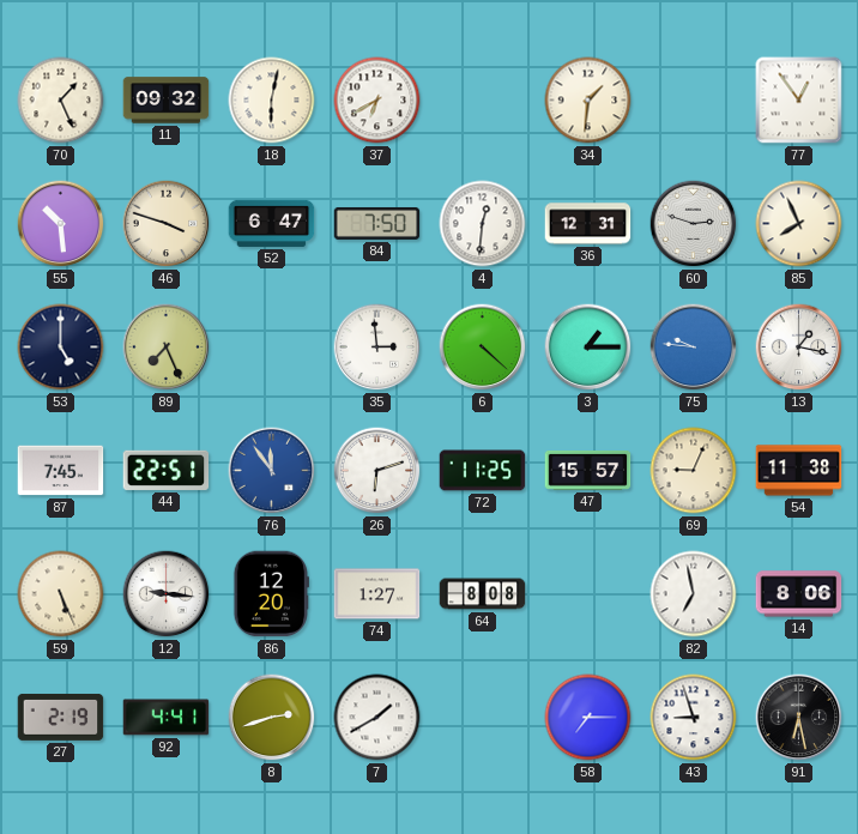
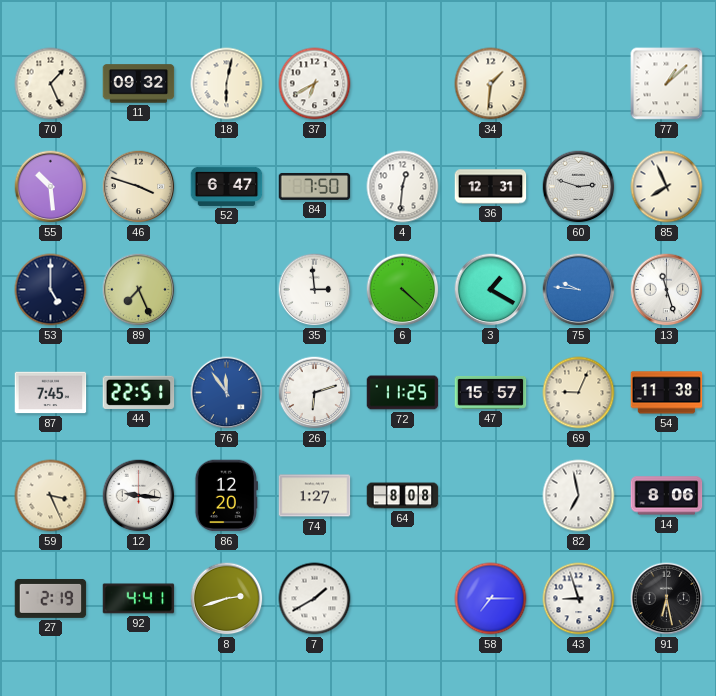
77: 12:54 -> 1:08
3: 1:15 -> 1:20
13: 1:17 -> 11:27
59: 5:26 -> 3:26
